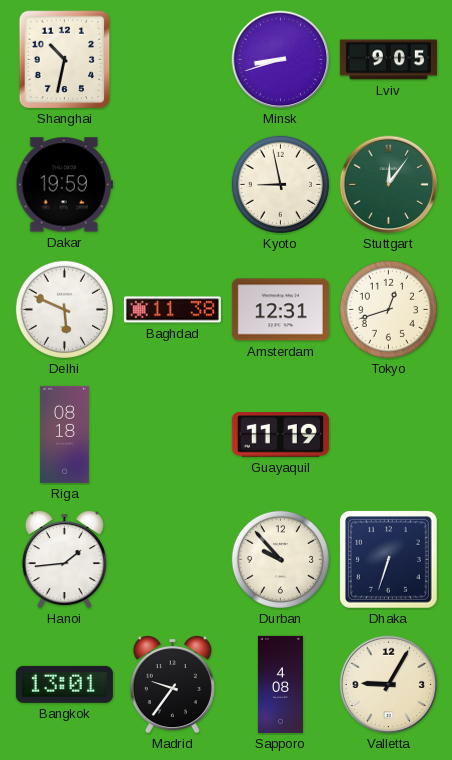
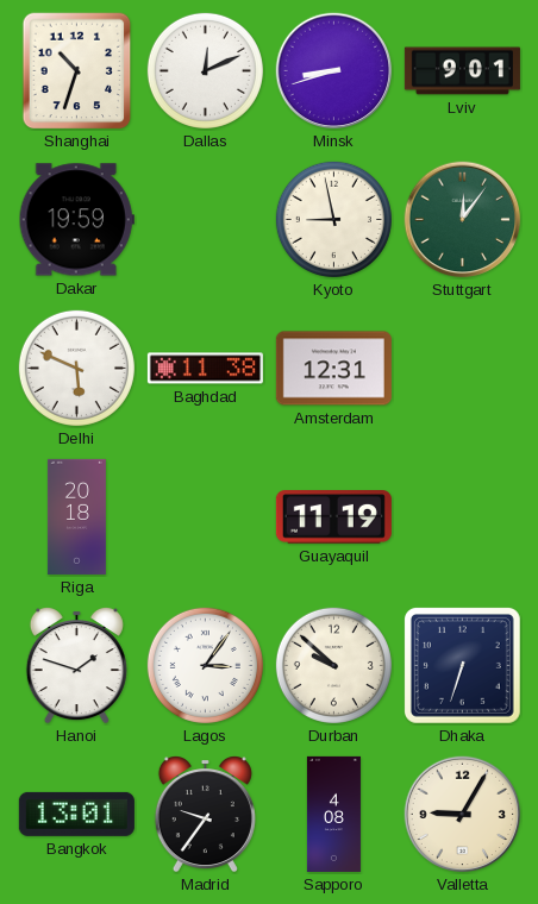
Shanghai: 10:32 -> 10:33
Dallas: none -> 12:11
Lviv: 9:05 -> 9:01
Tokyo: 12:42 -> none
Riga: 08:18 -> 20:18
Hanoi: 1:44 -> 1:48
Lagos: none -> 3:06
Durban: 9:53 -> 9:52
